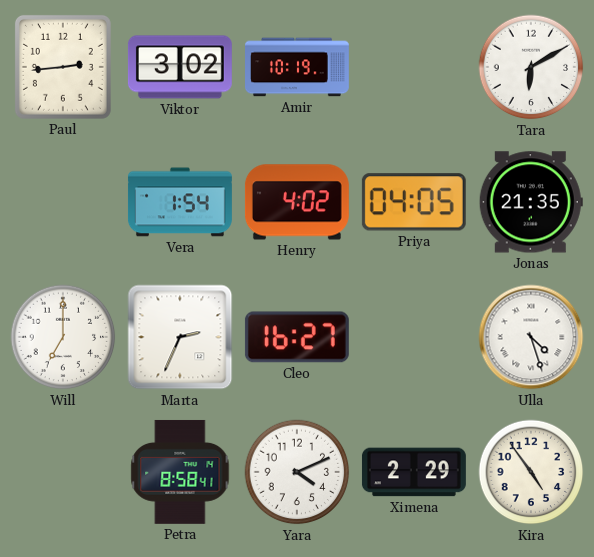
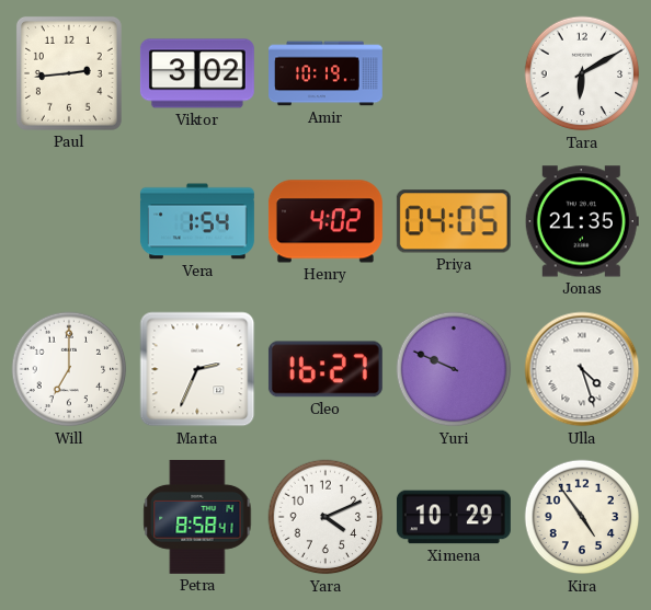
Yuri: none -> 9:49
Ximena: 2:29 -> 10:29
